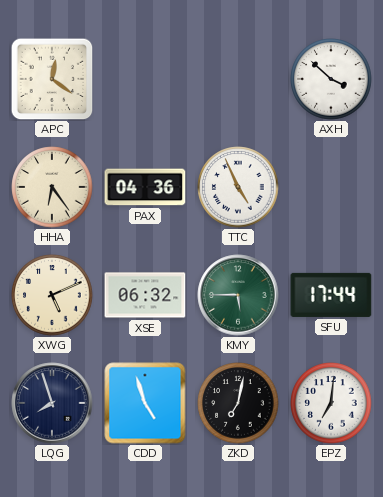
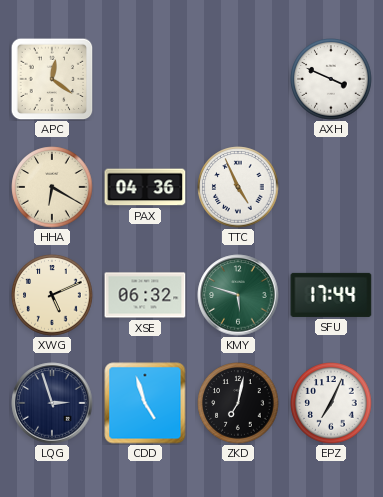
AXH: 3:52 -> 3:49
HHA: 6:24 -> 6:20
KMY: 5:45 -> 5:48
LQG: 7:57 -> 2:57
EPZ: 7:01 -> 7:04
